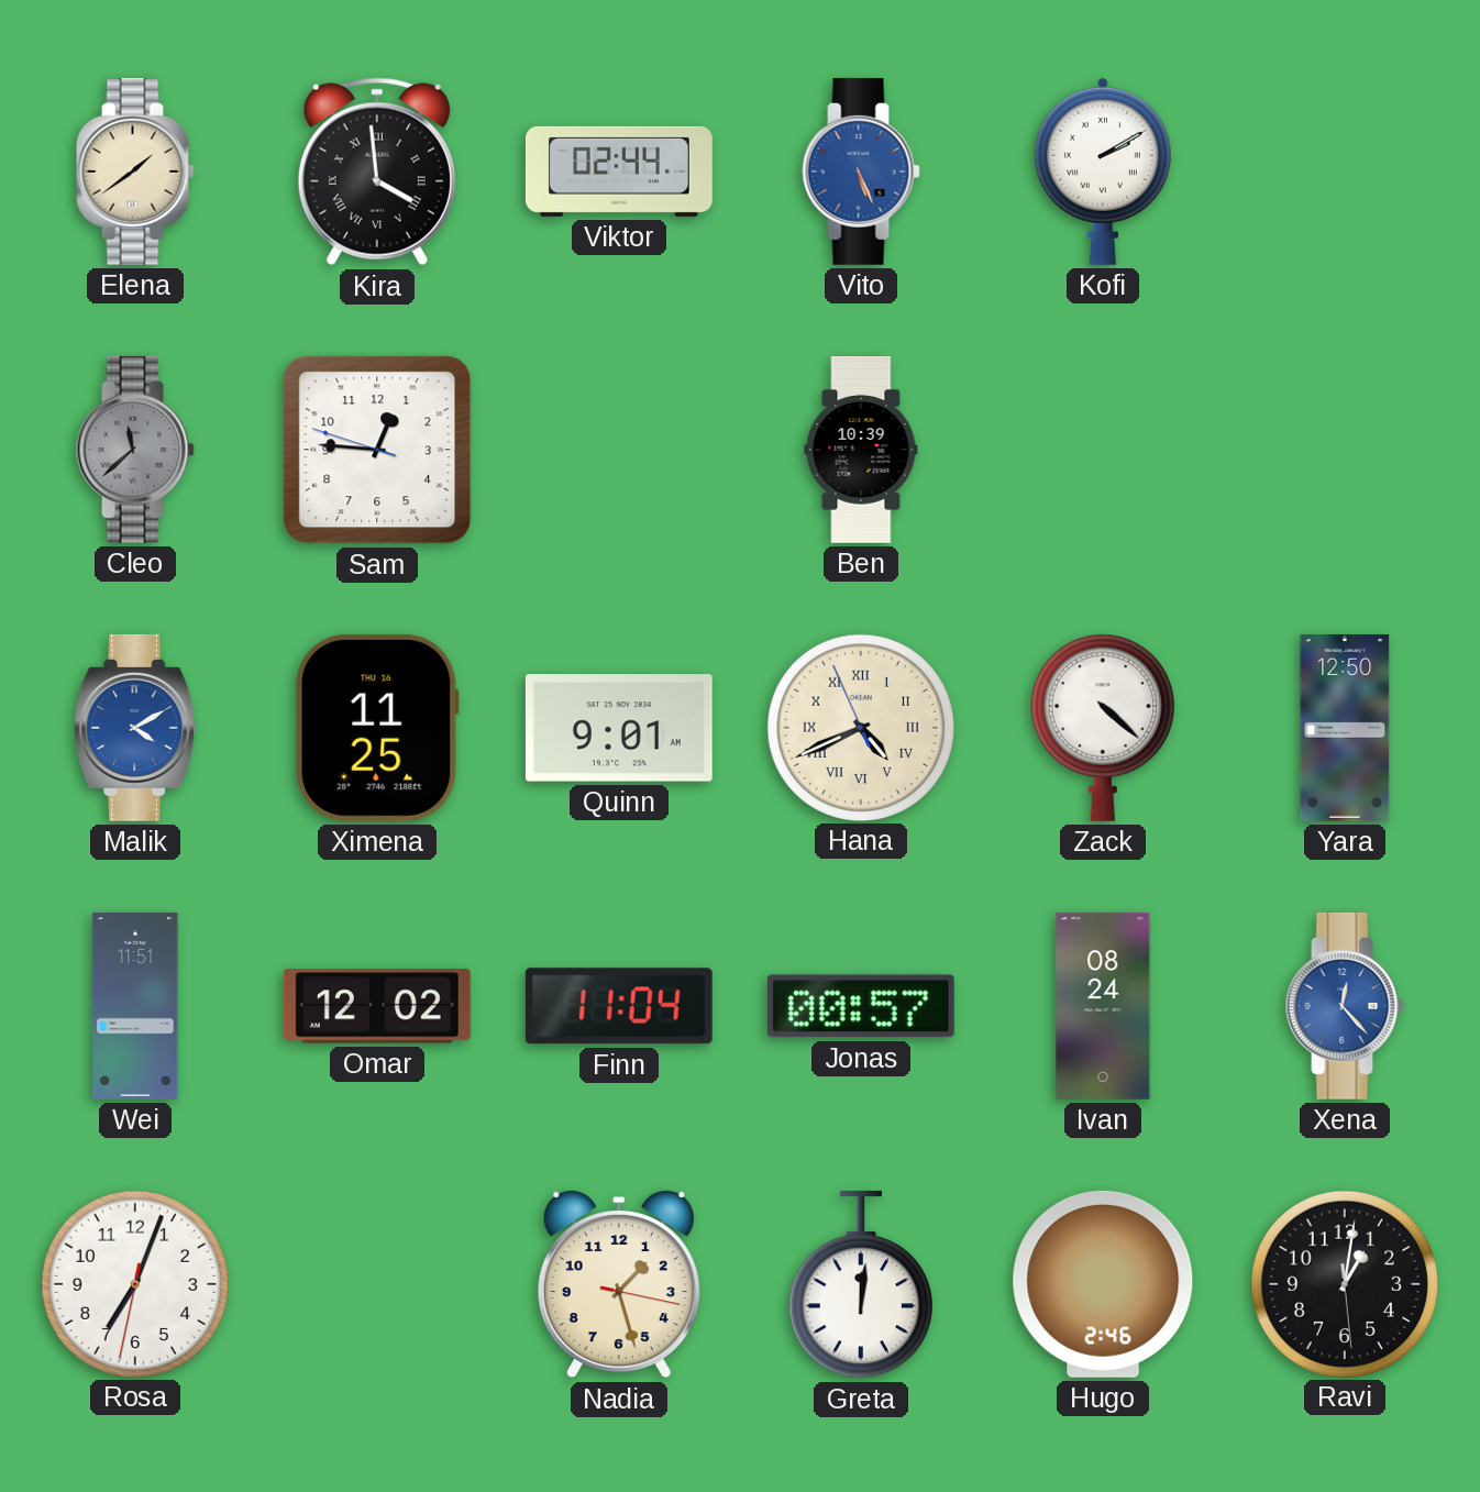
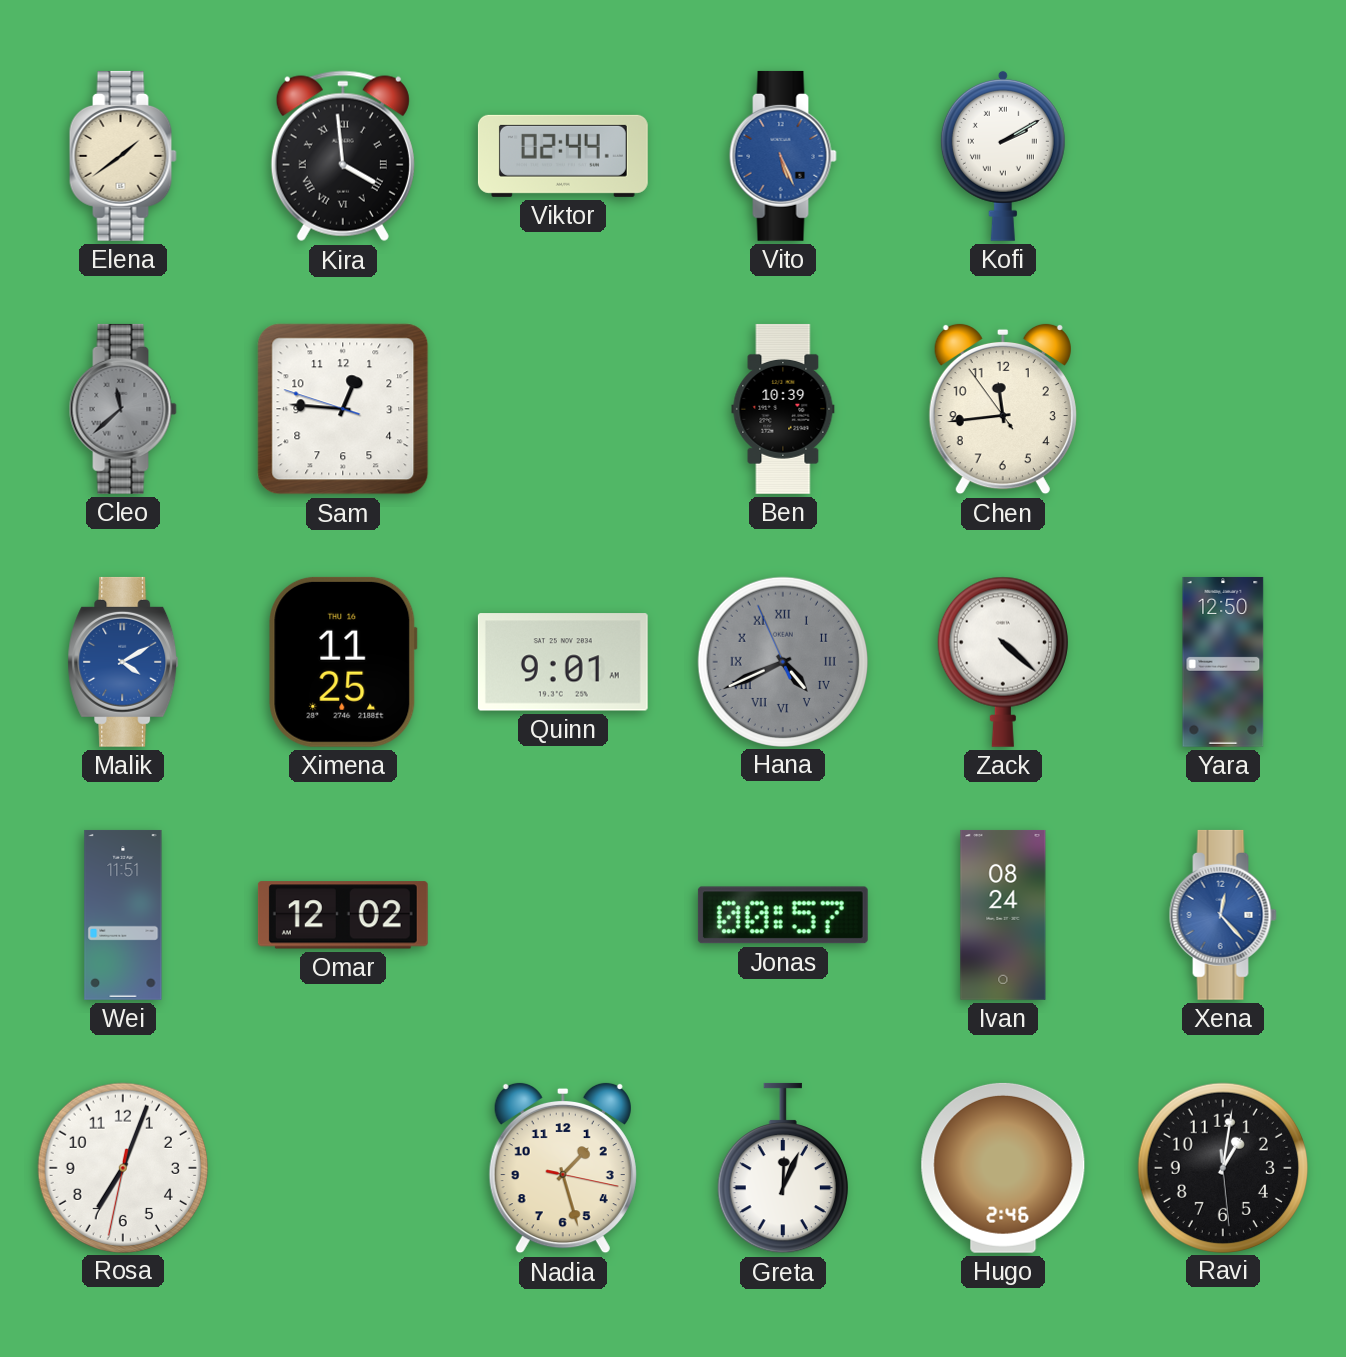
Chen: none -> 11:43
Hana dial: cream -> grey
Finn: 11:04 -> none
Greta: 12:01 -> 12:04
